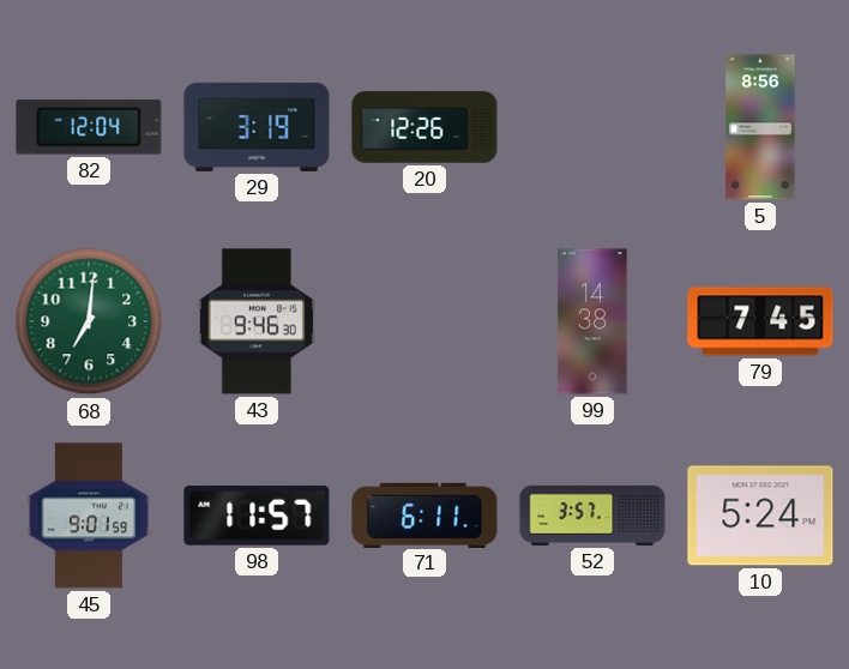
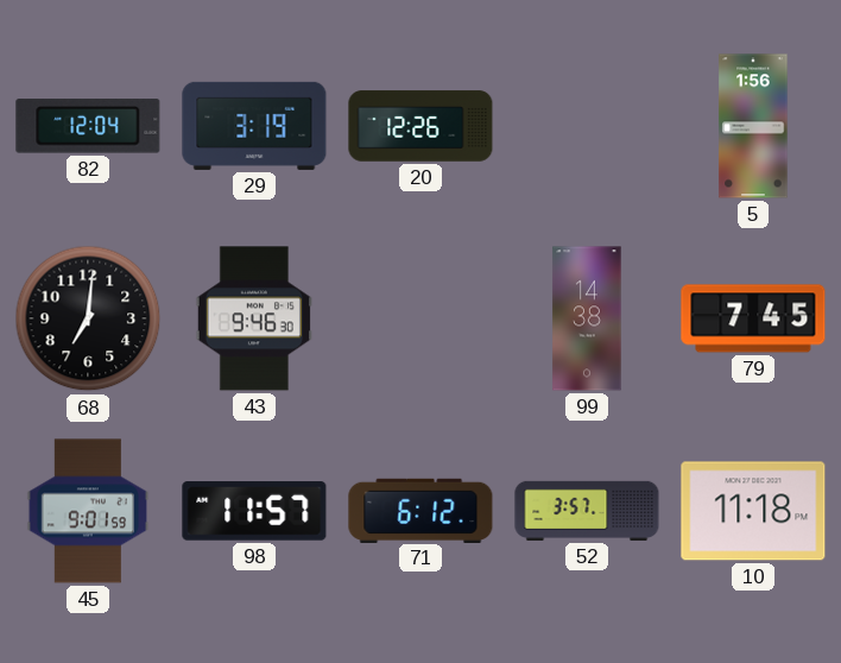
5: 8:56 -> 1:56
68 dial: green -> black
71: 6:11 -> 6:12
10: 5:24 -> 11:18
